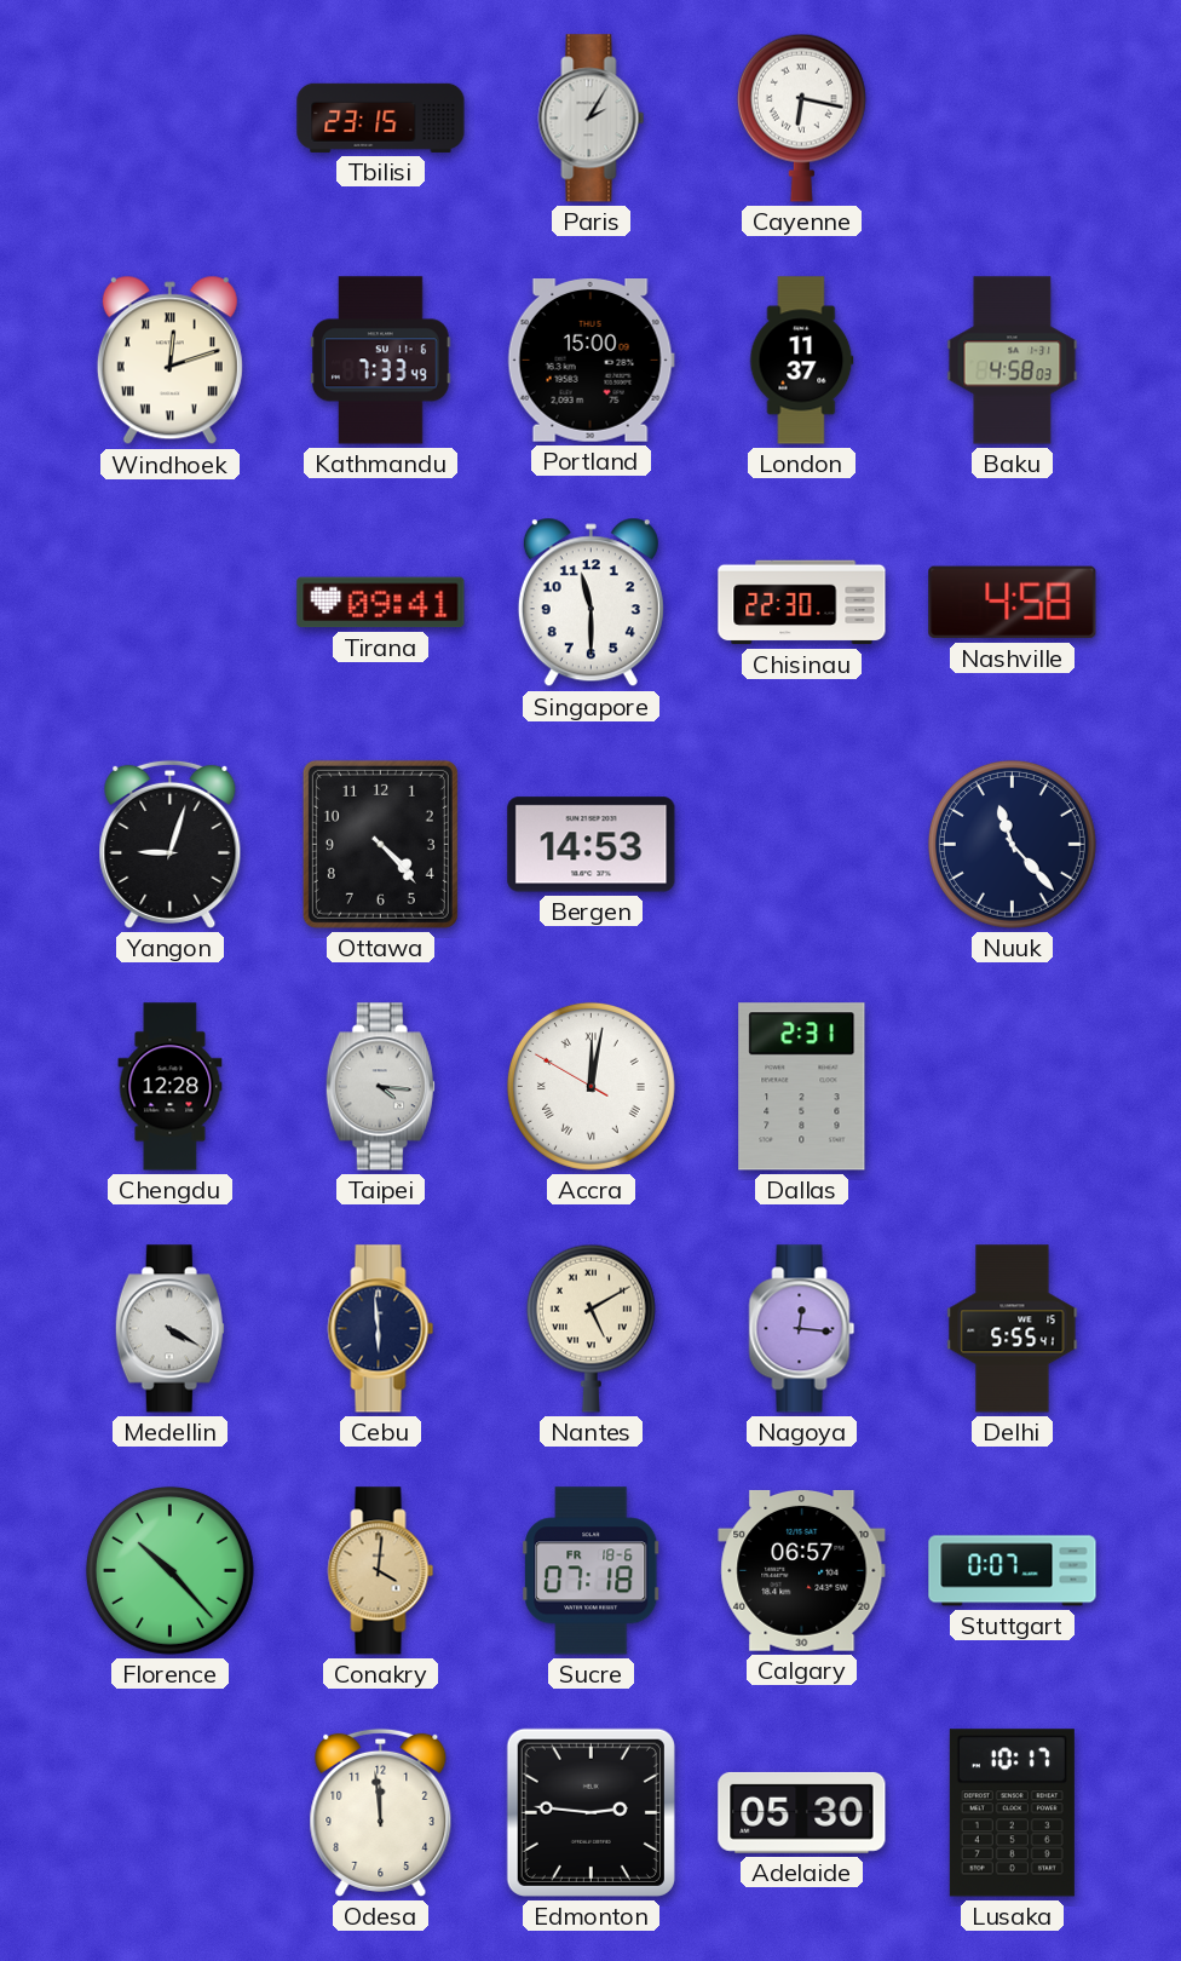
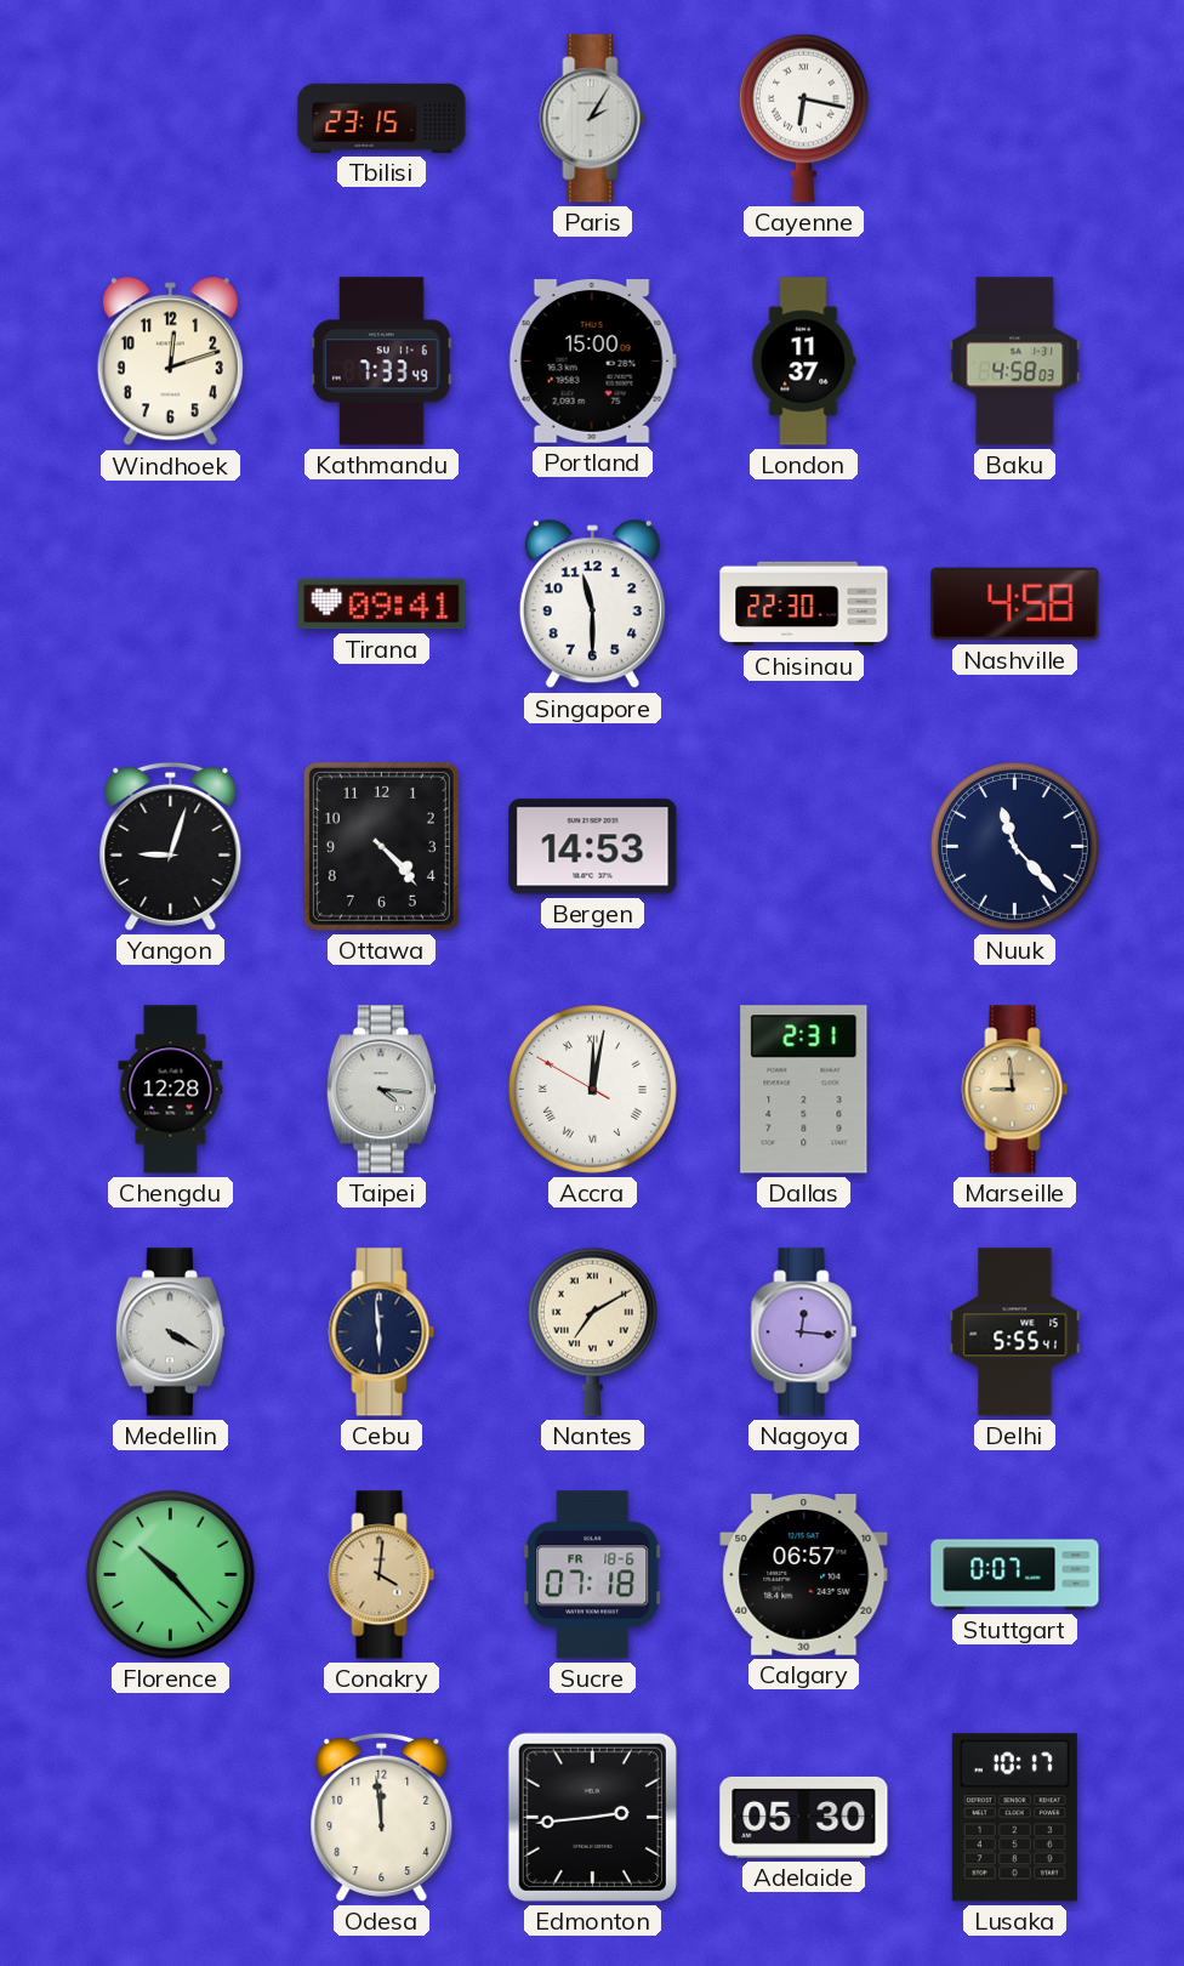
Windhoek numerals: Roman -> Arabic
Marseille: none -> 8:59
Nantes: 5:10 -> 7:10
Edmonton: 2:46 -> 2:44
